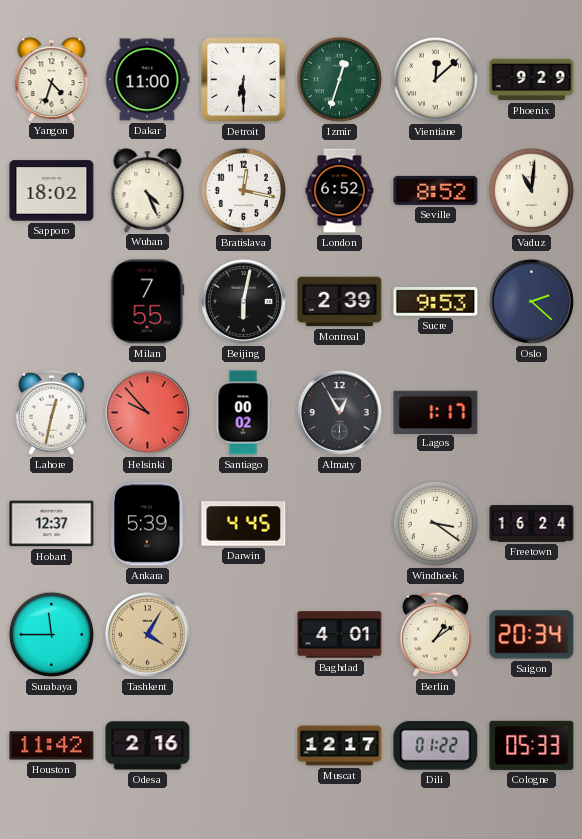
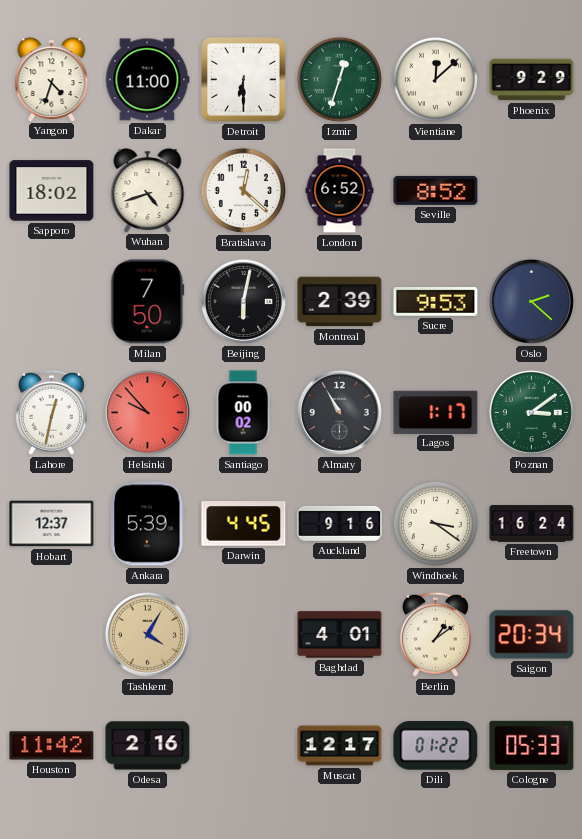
Wuhan: 4:26 -> 4:42
Bratislava: 12:17 -> 12:22
Vaduz: 11:01 -> none
Milan: 7:55 -> 7:50
Almaty: 12:55 -> 10:55
Poznan: none -> 3:09
Auckland: none -> 9:16
Surabaya: 11:45 -> none
